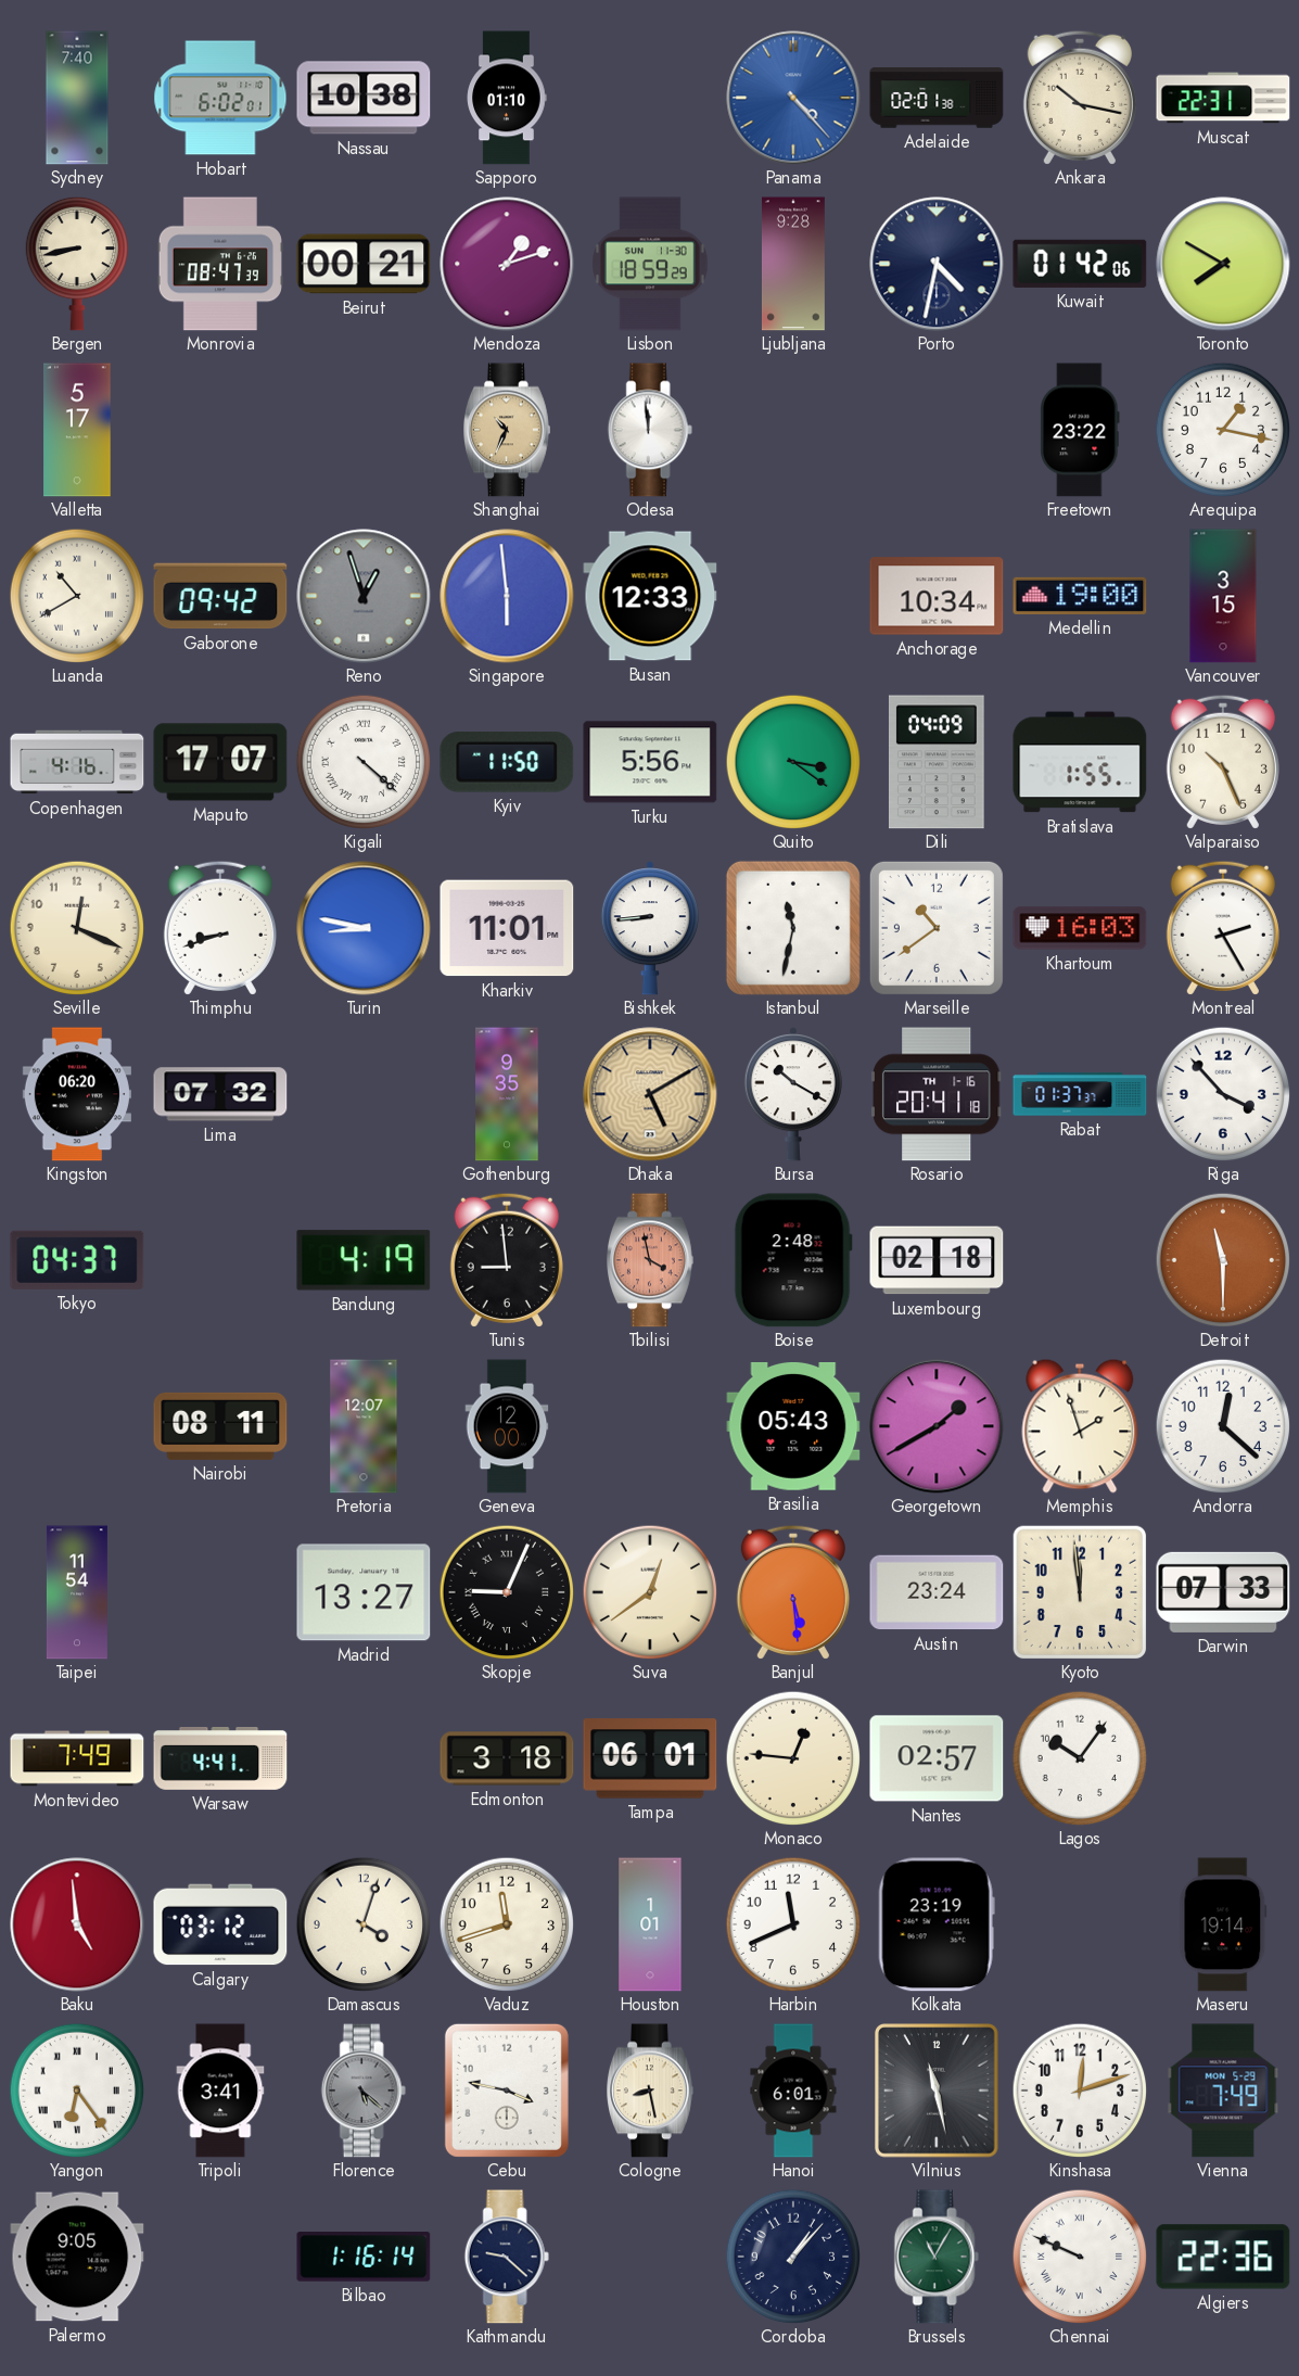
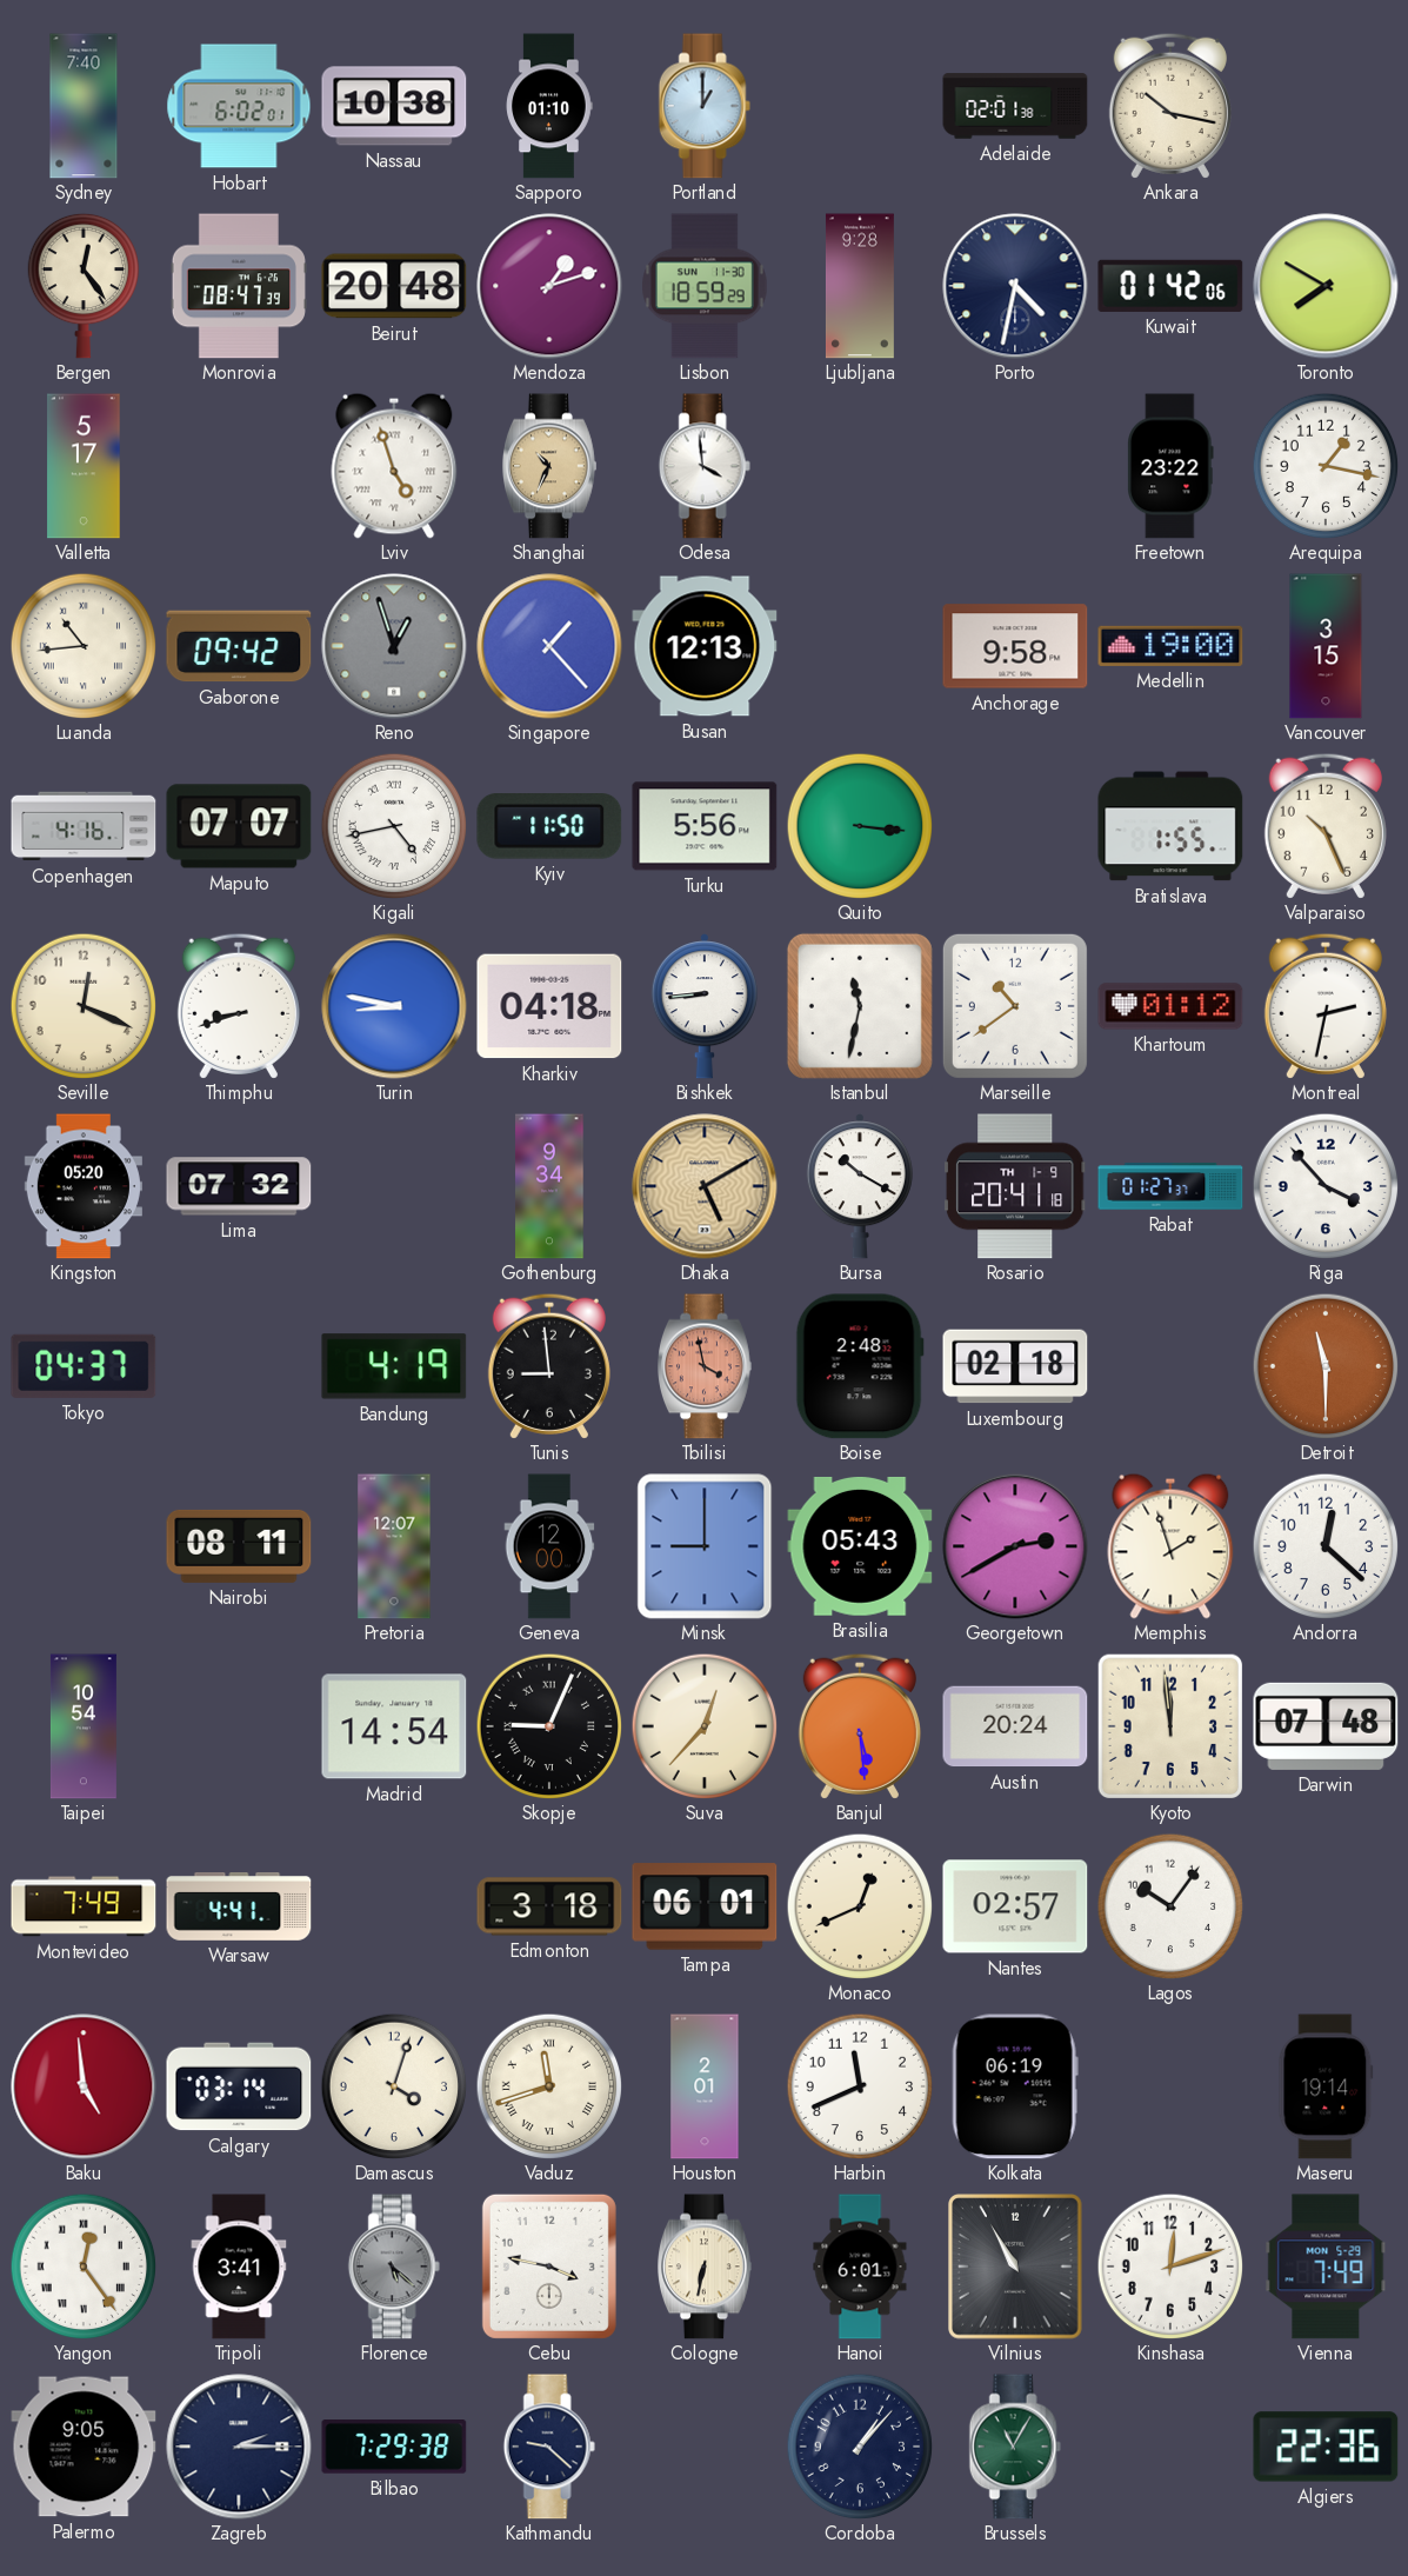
Portland: none -> 1:00
Panama: 4:23 -> none
Muscat: 22:31 -> none
Bergen: 8:43 -> 12:24
Beirut: 00:21 -> 20:48
Lviv: none -> 4:57
Odesa: 11:59 -> 3:59
Luanda: 10:40 -> 10:44
Singapore: 5:59 -> 1:23
Busan: 12:33 -> 12:13
Anchorage: 10:34 -> 9:58
Maputo: 17:07 -> 07:07
Kigali: 4:22 -> 4:43
Quito: 3:21 -> 3:16
Dili: 04:09 -> none
Kharkiv: 11:01 -> 04:18
Khartoum: 16:03 -> 01:12
Montreal: 2:25 -> 2:32
Kingston: 06:20 -> 05:20
Gothenburg: 9:35 -> 9:34
Rosario date: TH 1-16 -> TH 1-9
Rabat: 01:37 -> 01:27
Minsk: none -> 9:00
Georgetown: 1:40 -> 2:40
Taipei: 11:54 -> 10:54
Madrid: 13:27 -> 14:54
Suva: 12:39 -> 12:37
Austin: 23:24 -> 20:24
Darwin: 07:33 -> 07:48
Monaco: 12:46 -> 12:41
Calgary: 03:12 -> 03:14
Vaduz numerals: Arabic -> Roman
Houston: 1:01 -> 2:01
Kolkata: 23:19 -> 06:19
Yangon: 6:24 -> 12:24
Cologne: 8:28 -> 6:32
Vilnius: 11:28 -> 10:55
Zagreb: none -> 2:15
Bilbao: 1:16 -> 7:29
Chennai: 9:49 -> none
